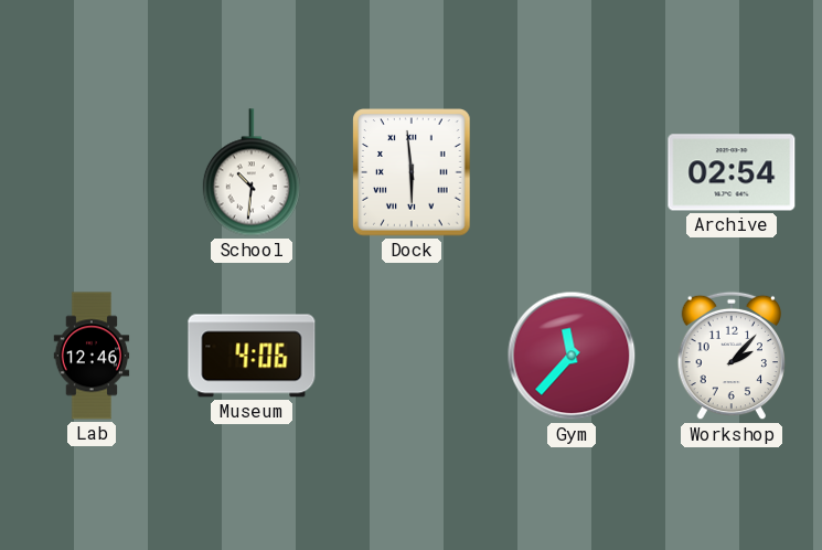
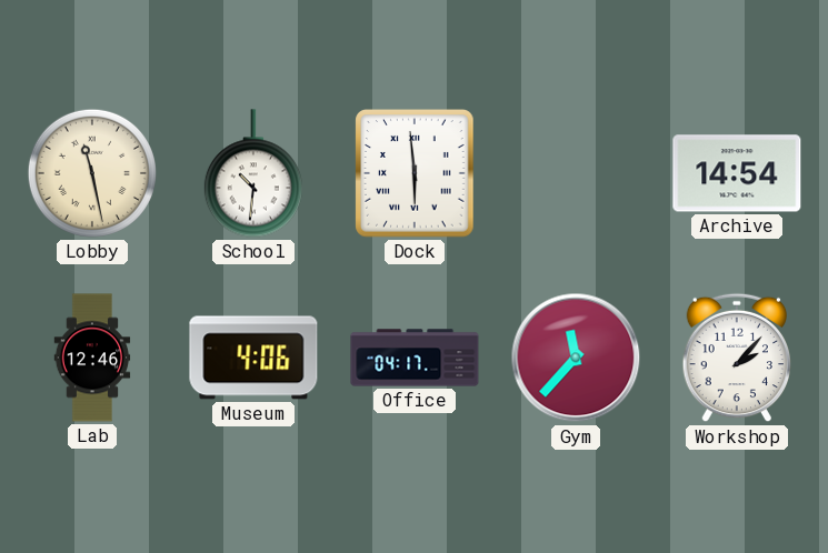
Lobby: none -> 11:28
Archive: 02:54 -> 14:54
Office: none -> 04:17
